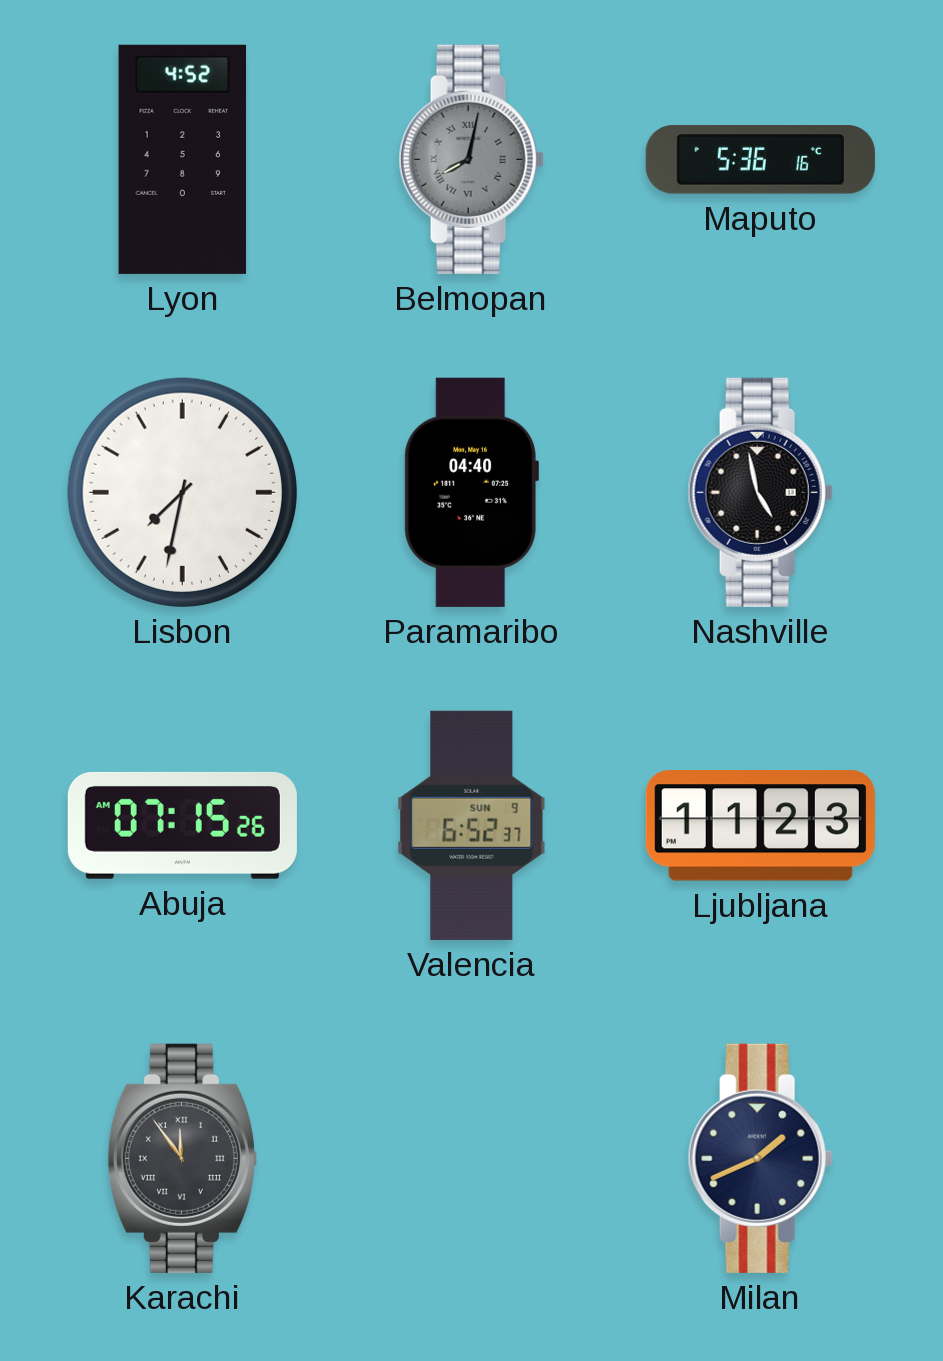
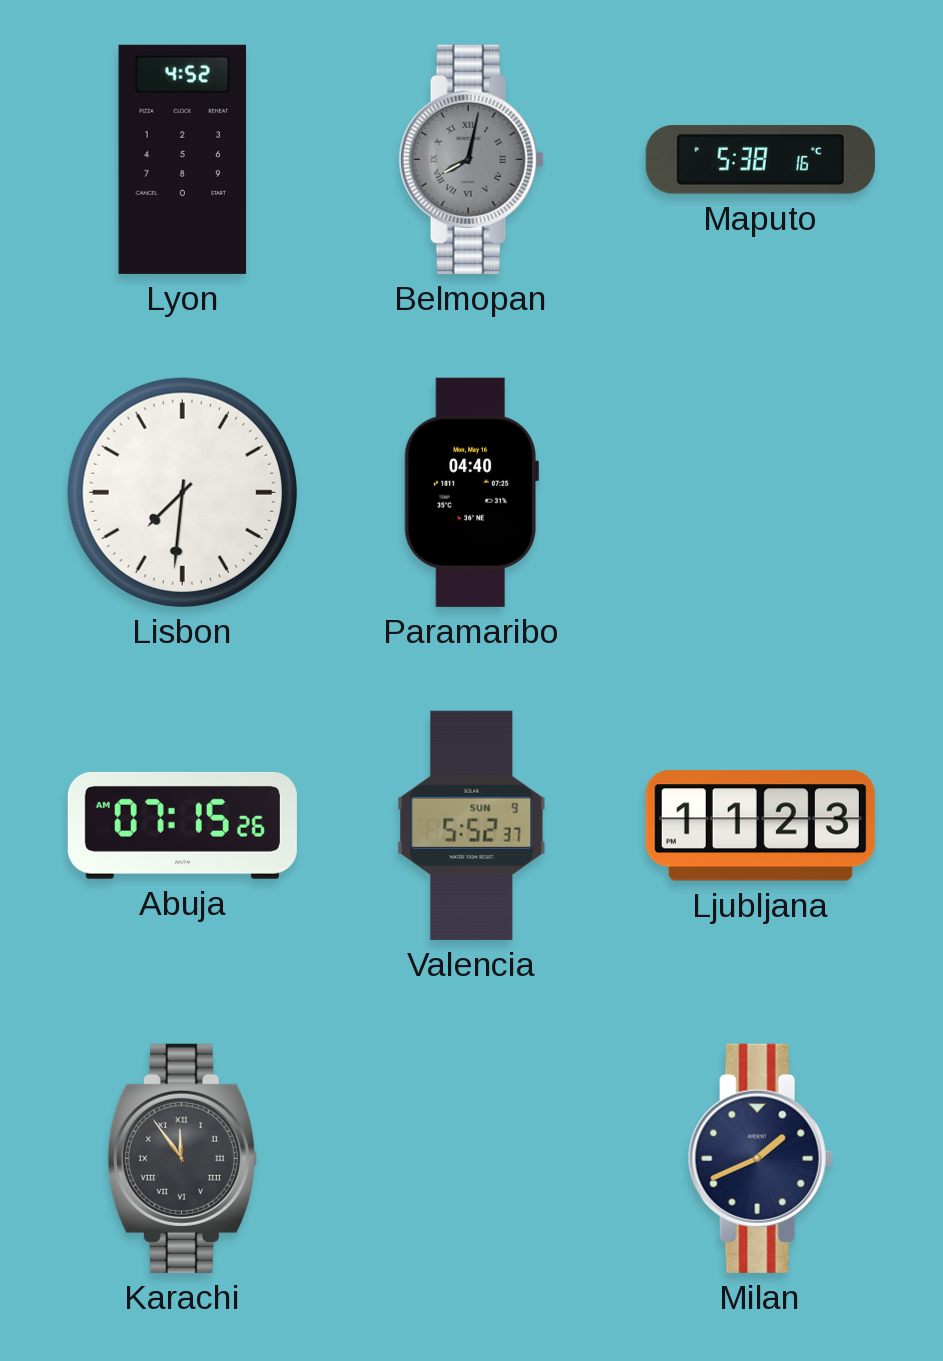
Maputo: 5:36 -> 5:38
Lisbon: 7:32 -> 7:31
Nashville: 4:58 -> none
Valencia: 6:52 -> 5:52
